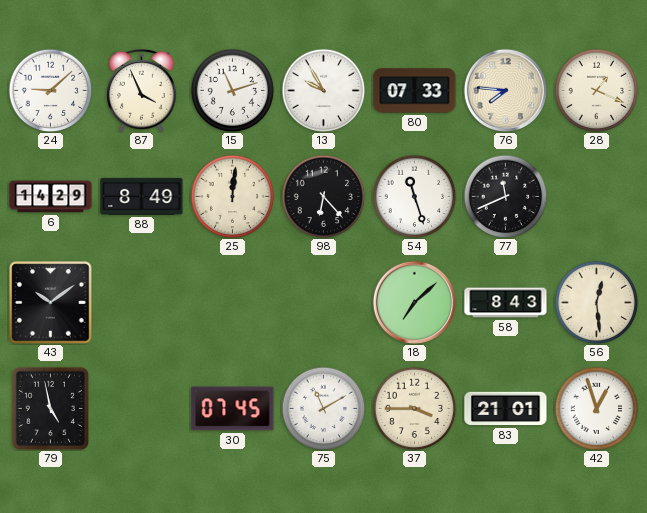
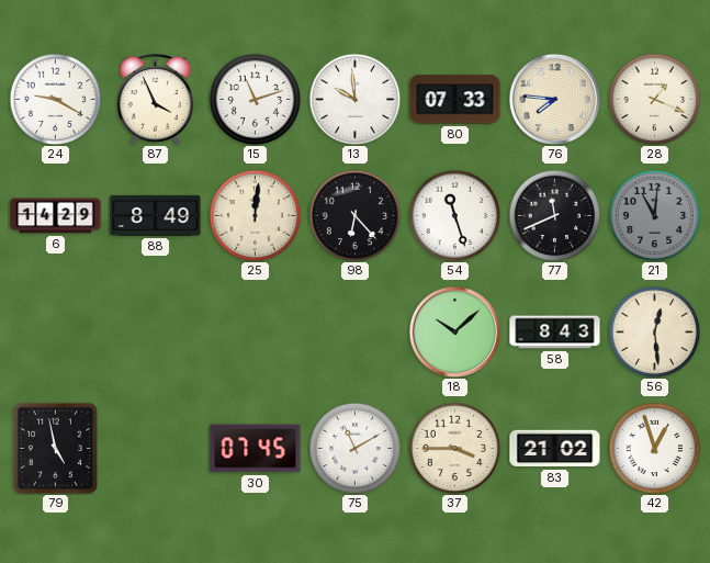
24: 9:08 -> 9:20
13: 9:55 -> 9:59
21: none -> 11:01
43: 10:09 -> none
18: 7:08 -> 10:08
83: 21:01 -> 21:02
